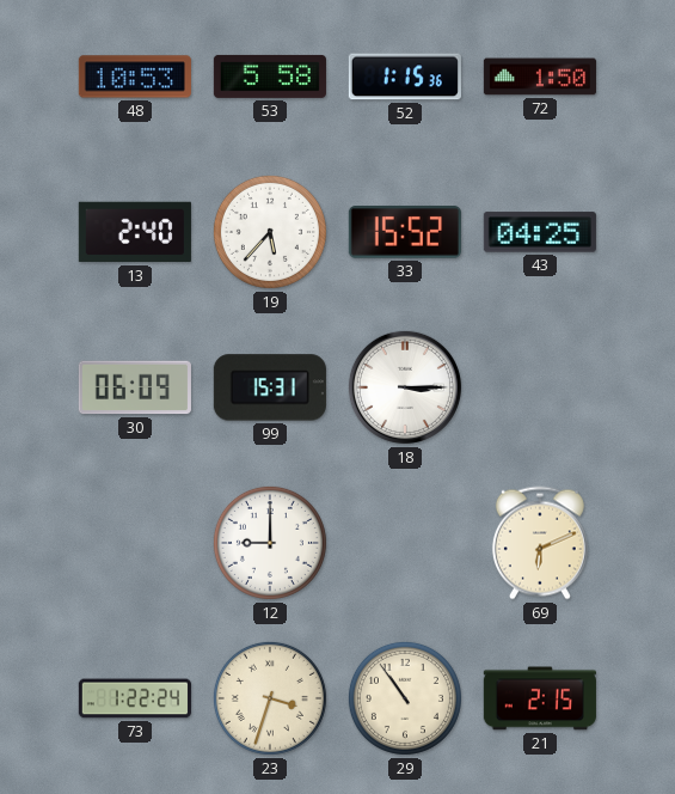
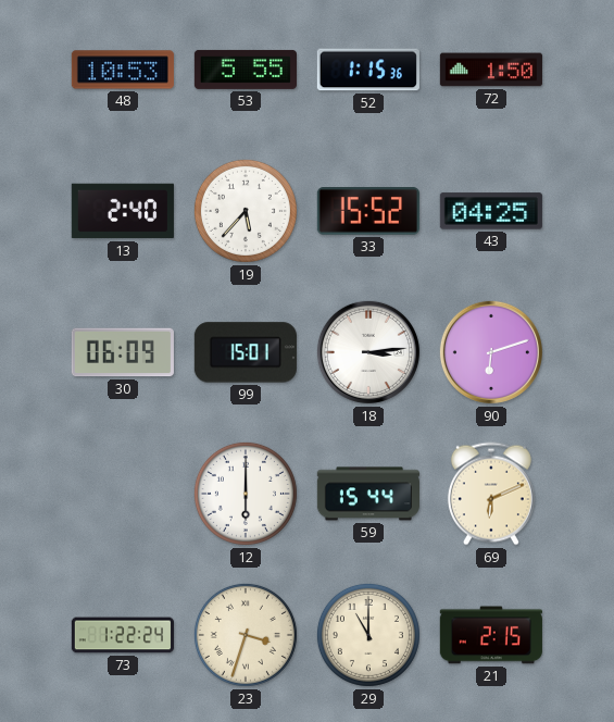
53: 5:58 -> 5:55
99: 15:31 -> 15:01
18: 3:15 -> 3:14
90: none -> 6:12
12: 9:00 -> 6:00
59: none -> 15:44
29: 10:54 -> 11:00
